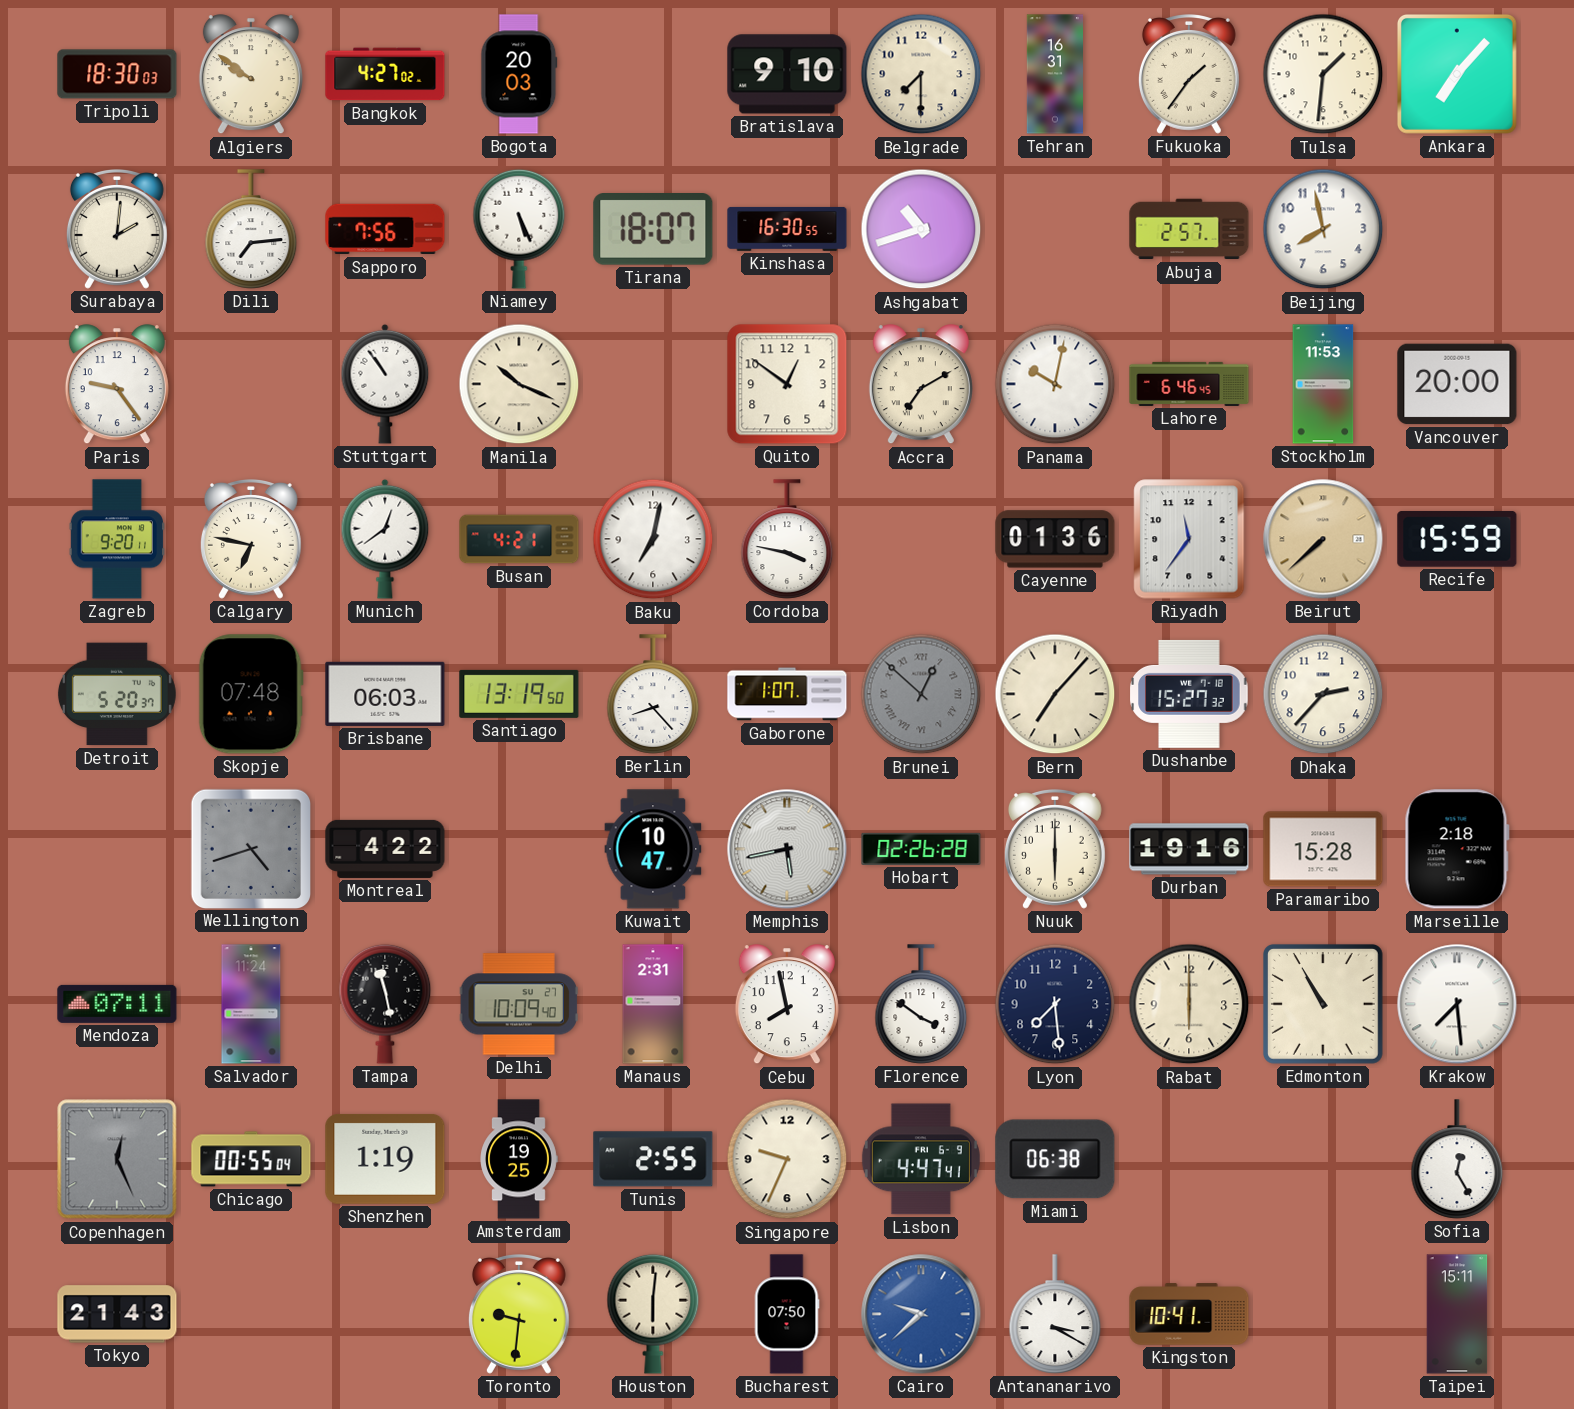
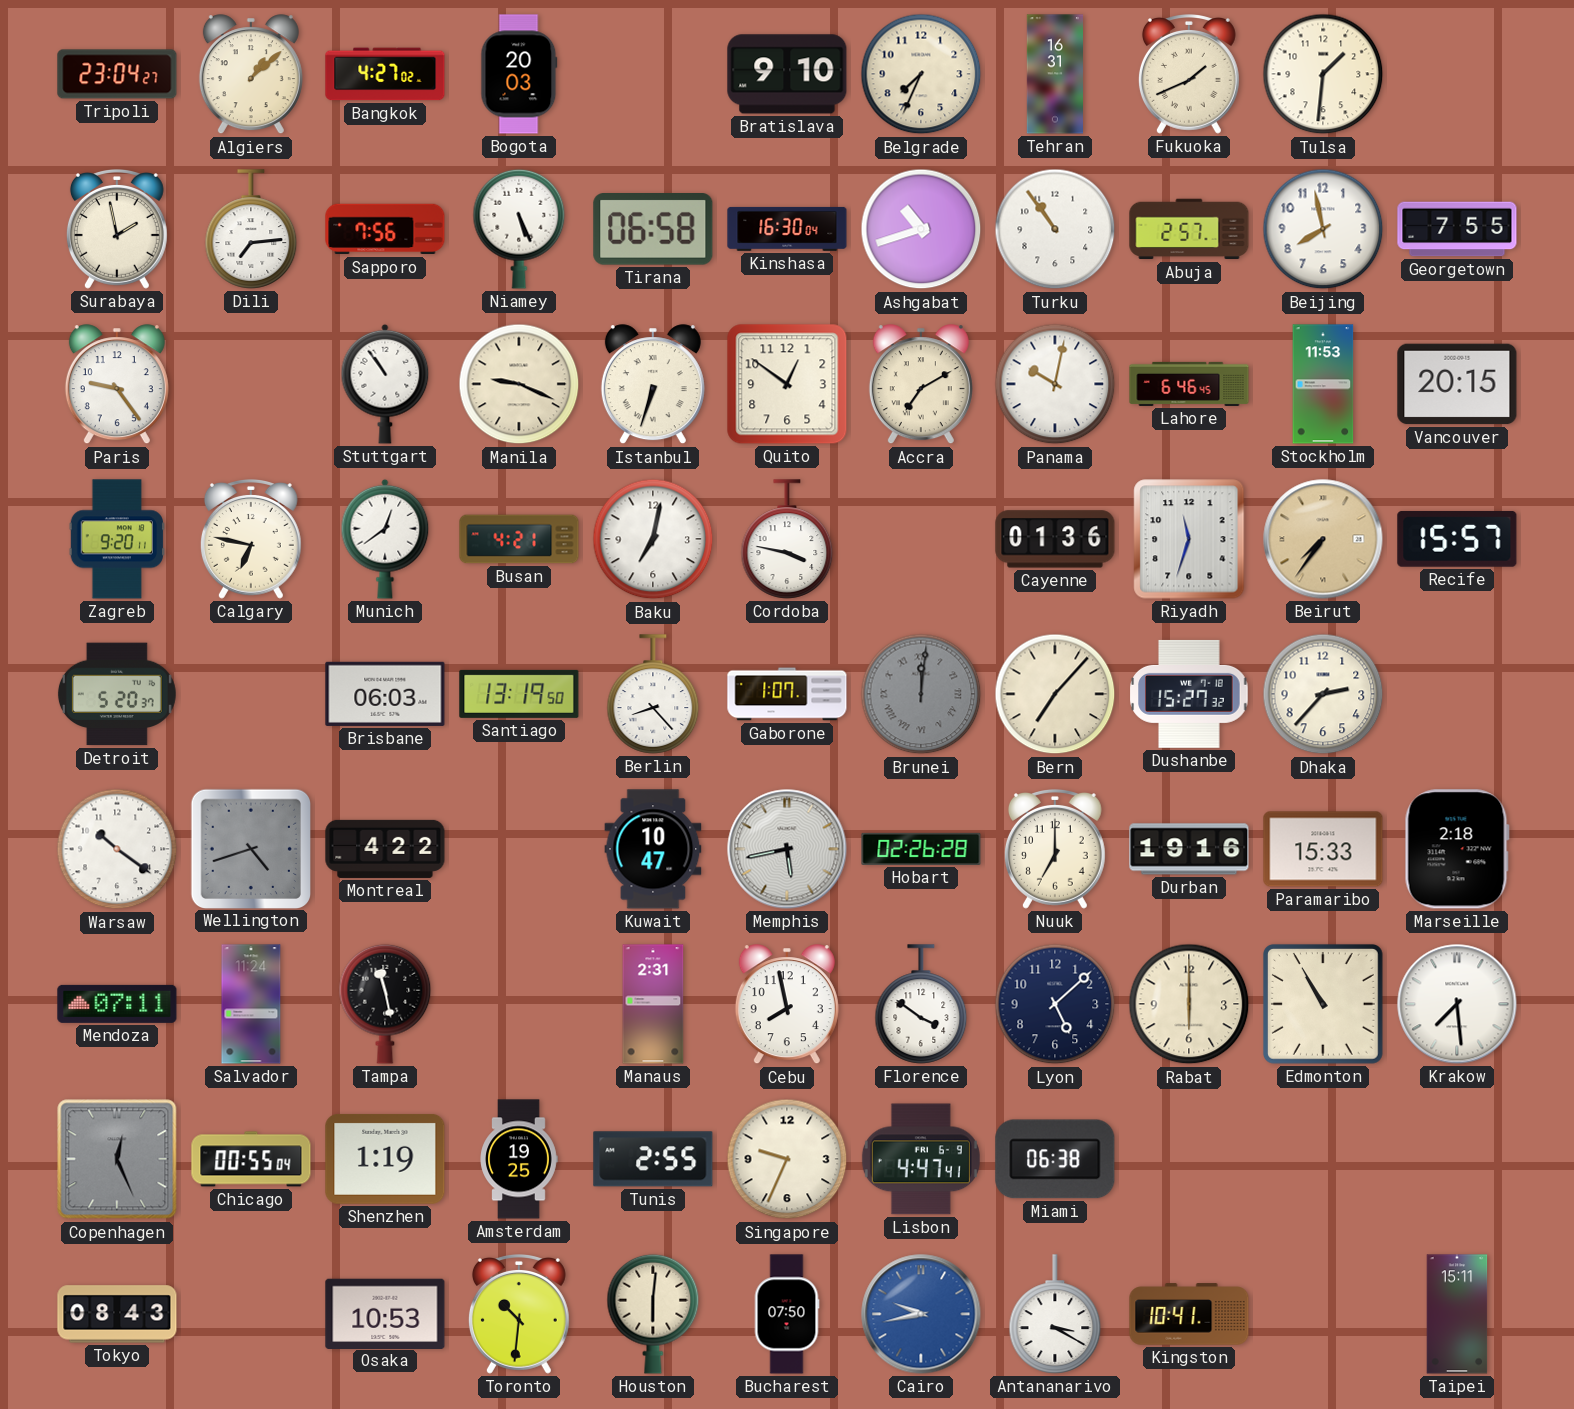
Tripoli: 18:30 -> 23:04
Algiers: 9:51 -> 1:08
Belgrade: 7:30 -> 7:34
Fukuoka: 1:36 -> 1:41
Ankara: 7:07 -> none
Surabaya: 2:01 -> 1:58
Tirana: 18:07 -> 06:58
Kinshasa: 16:30:55 -> 16:30:04
Turku: none -> 10:54
Georgetown: none -> 7:55
Manila: 10:19 -> 9:19
Istanbul: none -> 6:33
Vancouver: 20:00 -> 20:15
Riyadh: 11:36 -> 11:33
Beirut: 7:38 -> 7:36
Recife: 15:59 -> 15:57
Skopje: 07:48 -> none
Brunei: 12:52 -> 12:01
Warsaw: none -> 10:21
Nuuk: 6:00 -> 7:00
Paramaribo: 15:28 -> 15:33
Delhi: 10:09 -> none
Lyon: 7:29 -> 5:08
Sofia: 12:25 -> none
Tokyo: 21:43 -> 08:43
Osaka: none -> 10:53
Toronto: 9:31 -> 10:31
Cairo: 9:38 -> 9:43
